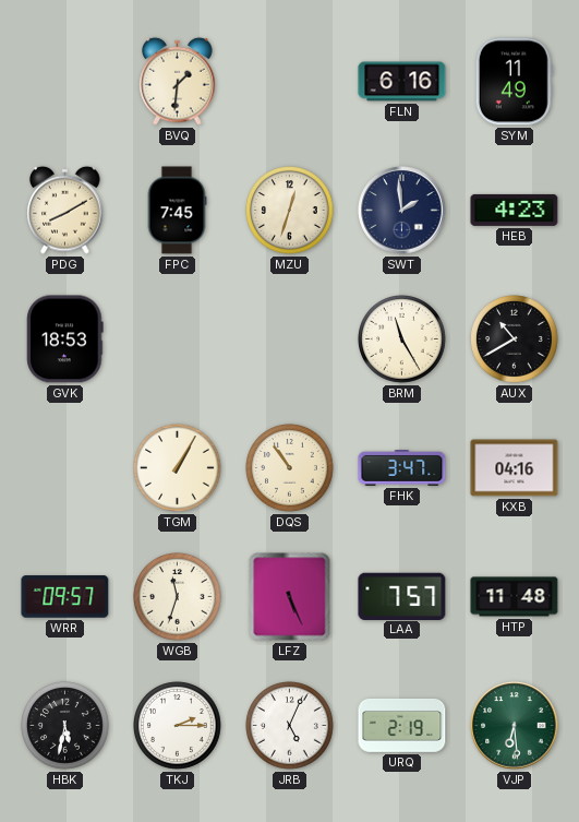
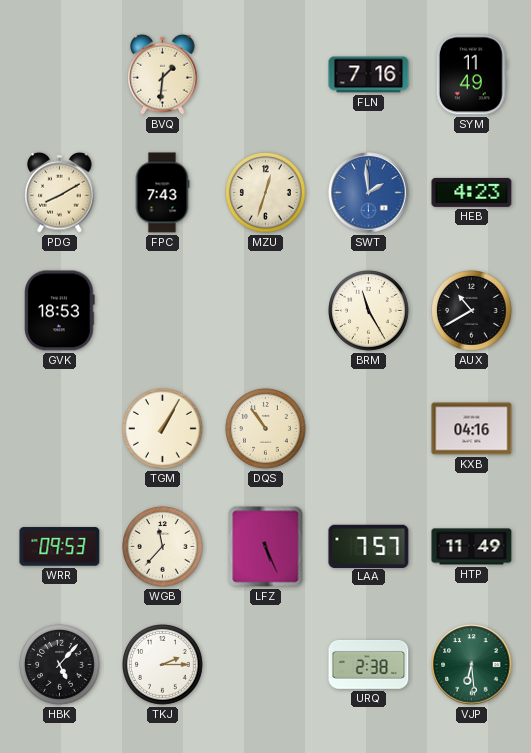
FLN: 6:16 -> 7:16
FPC: 7:45 -> 7:43
SWT dial: navy -> blue
FHK: 3:47 -> none
WRR: 09:57 -> 09:53
WGB: 11:33 -> 11:37
HTP: 11:48 -> 11:49
HBK: 5:32 -> 5:07
JRB: 5:04 -> none
URQ: 2:19 -> 2:38
